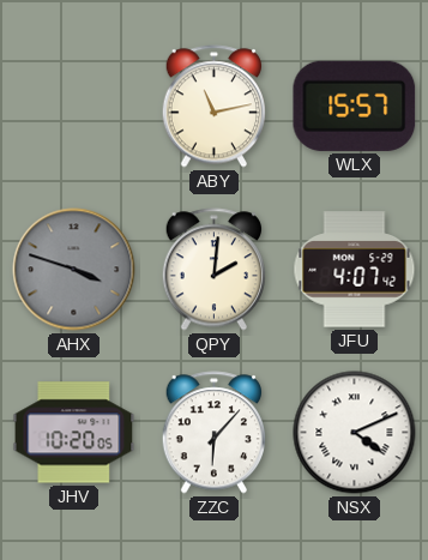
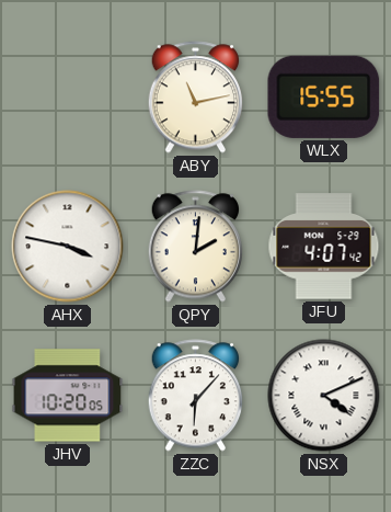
WLX: 15:57 -> 15:55
AHX: 3:48 -> 3:47
AHX dial: grey -> white
